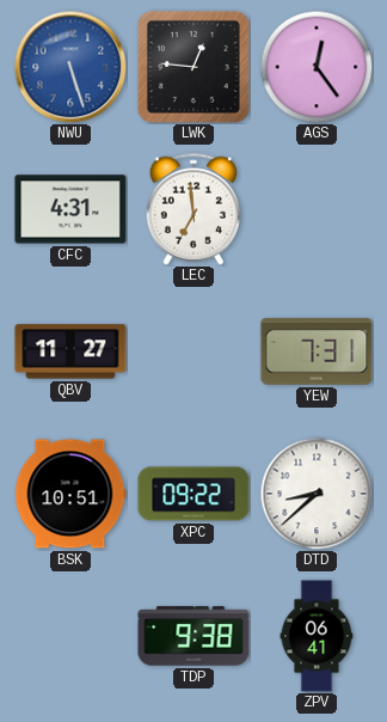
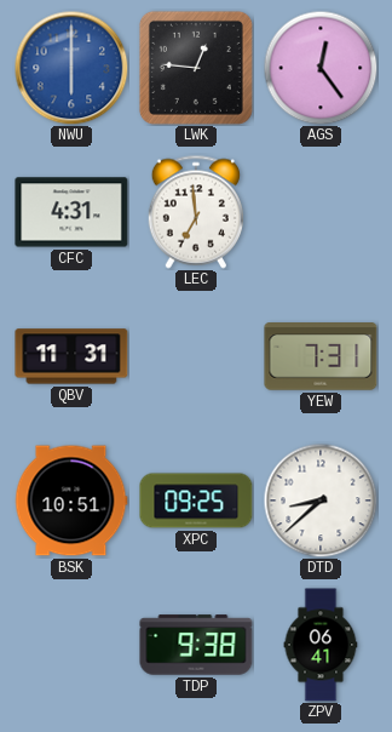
NWU: 5:27 -> 6:00
QBV: 11:27 -> 11:31
XPC: 09:22 -> 09:25
